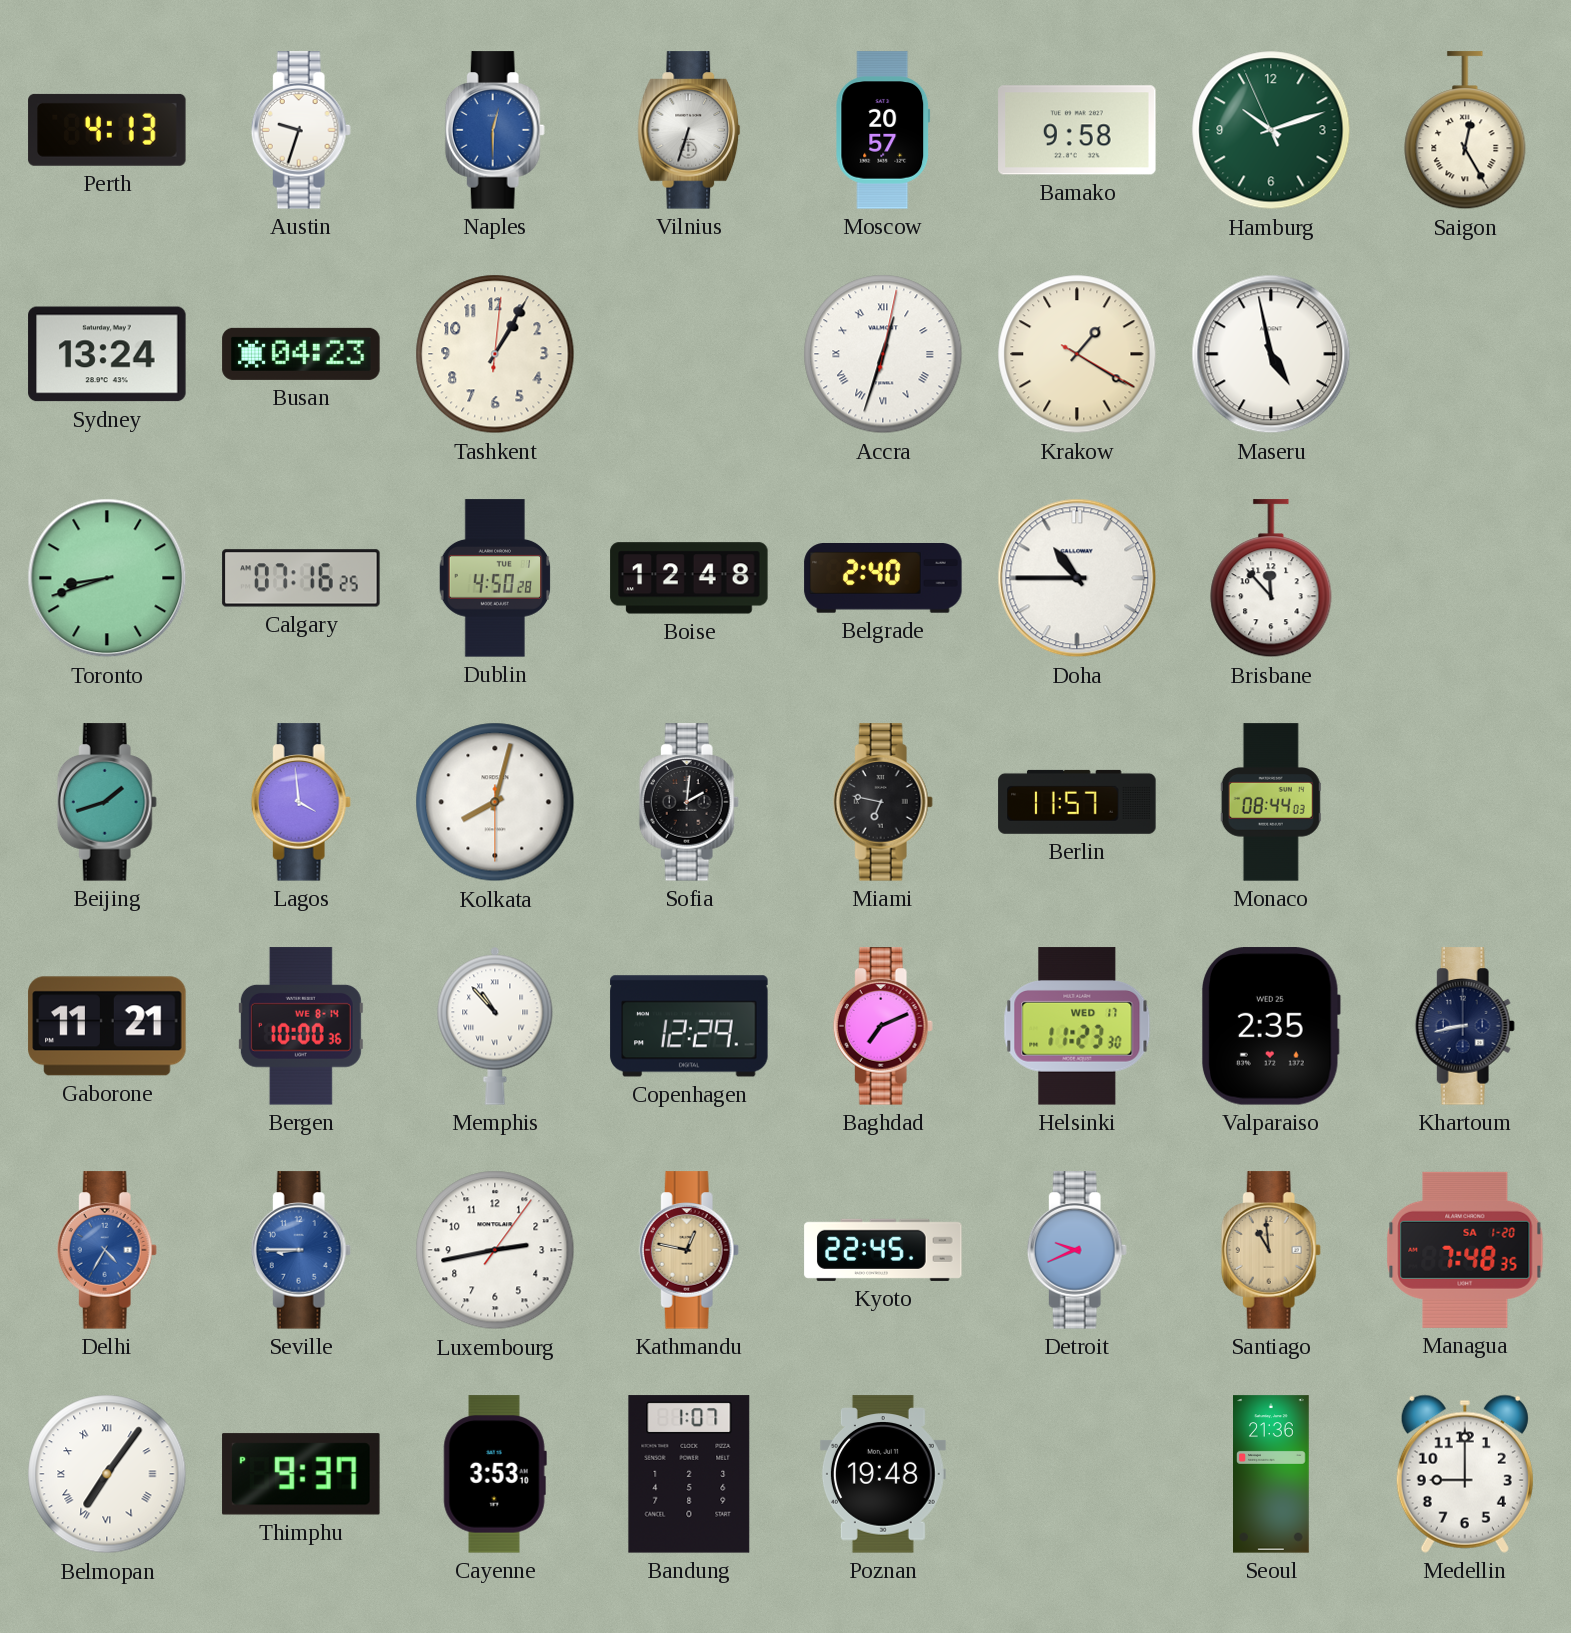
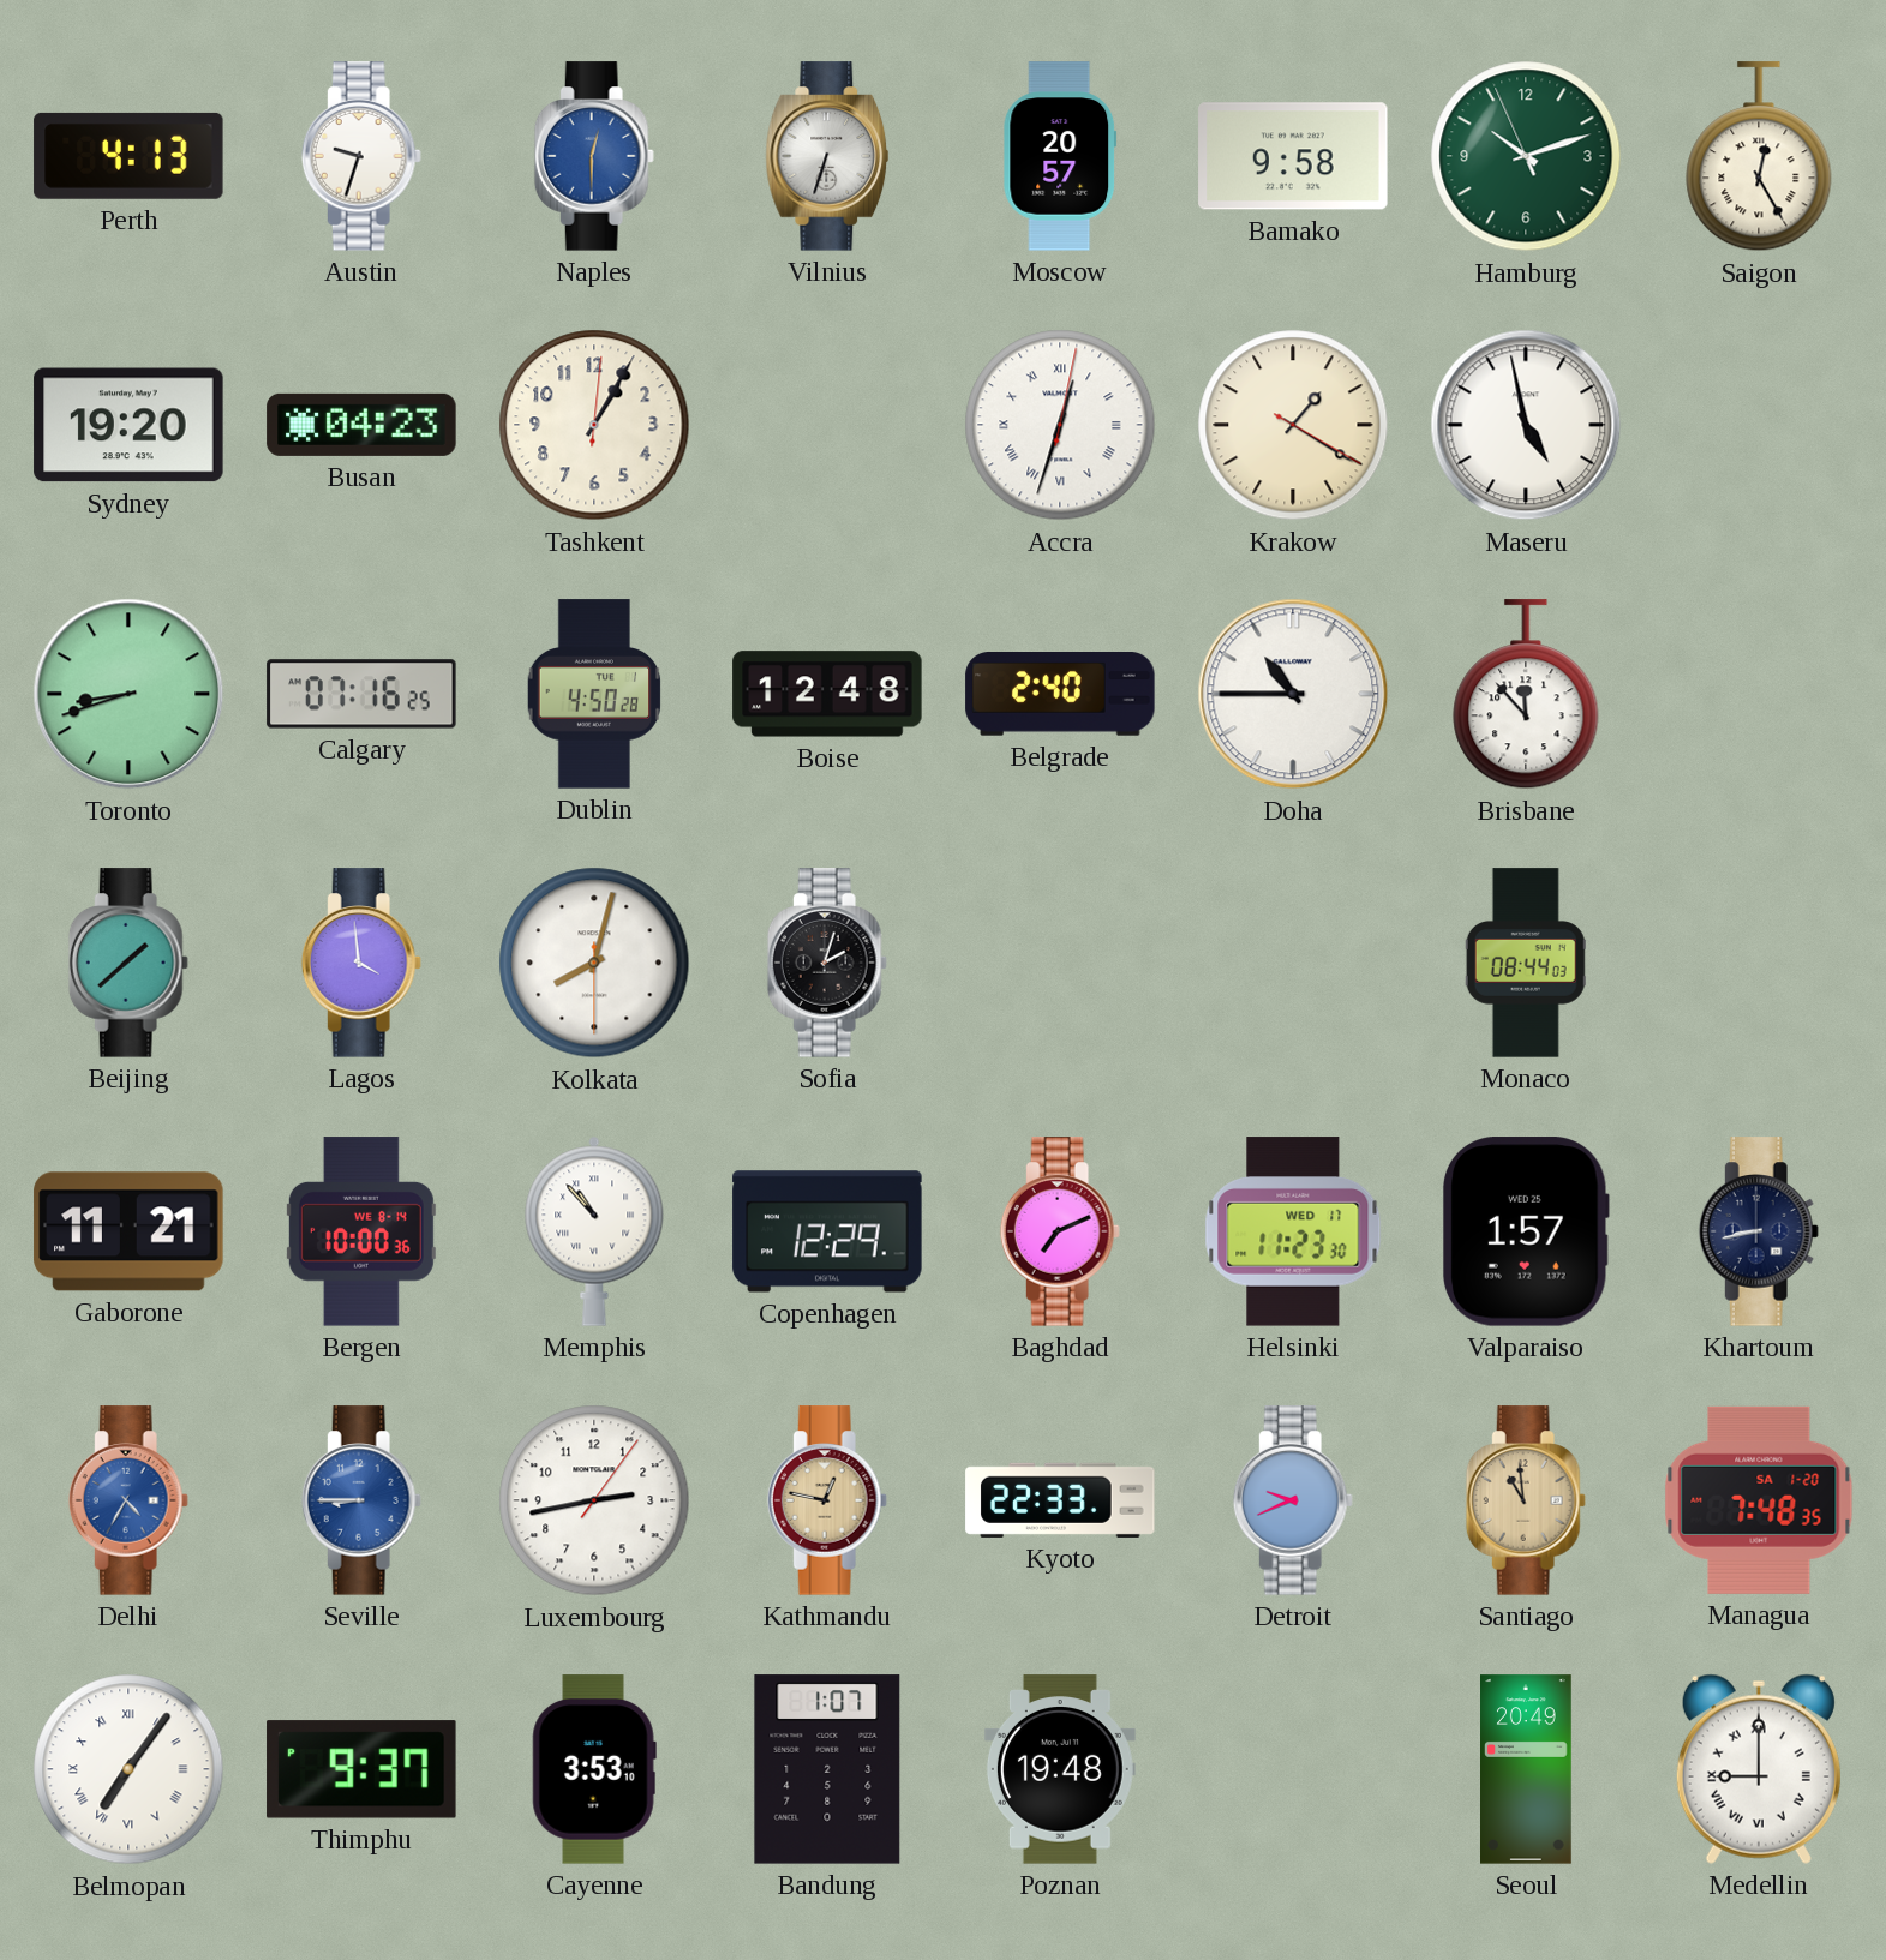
Sydney: 13:24 -> 19:20
Beijing: 1:42 -> 1:38
Sofia: 2:01 -> 2:03
Miami: 6:47 -> none
Berlin: 11:57 -> none
Valparaiso: 2:35 -> 1:57
Kyoto: 22:45 -> 22:33
Seoul: 21:36 -> 20:49
Medellin numerals: Arabic -> Roman
